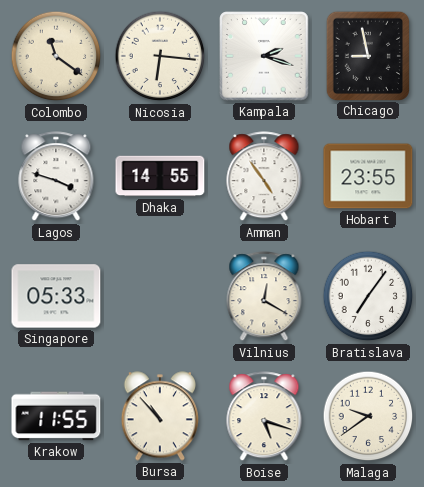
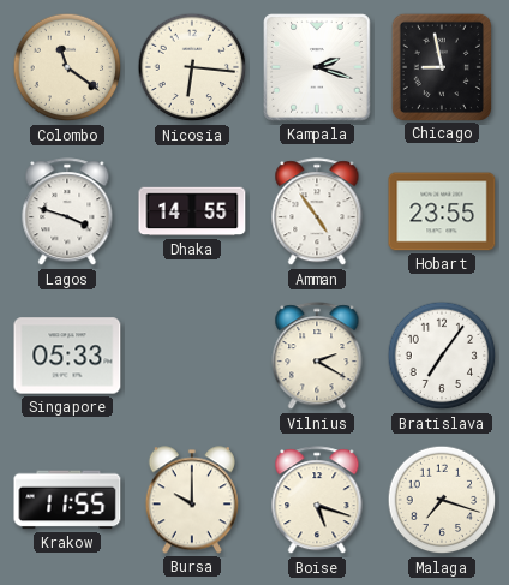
Vilnius: 12:20 -> 2:20
Bursa: 10:53 -> 10:00
Malaga: 9:39 -> 7:18
